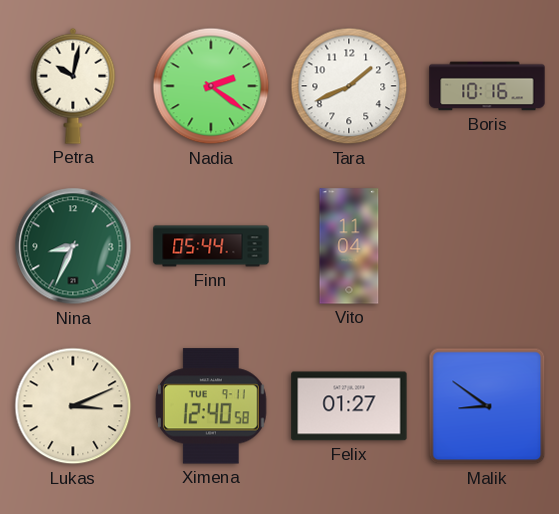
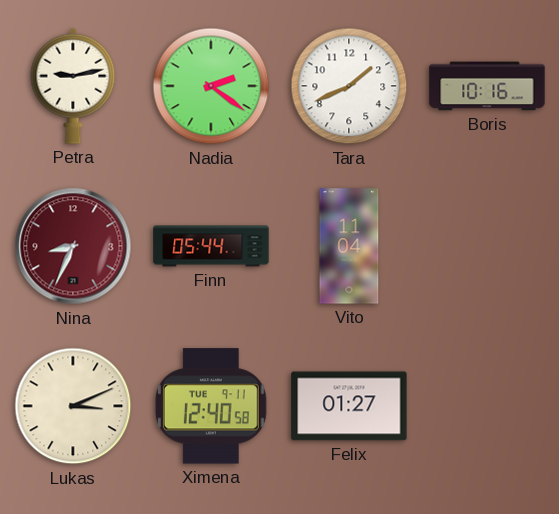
Petra: 10:02 -> 9:13
Nina dial: green -> burgundy
Malik: 8:51 -> none
